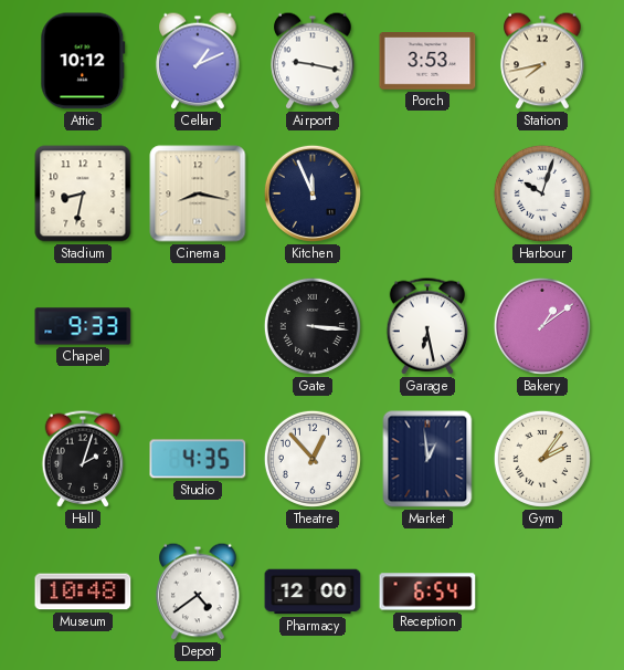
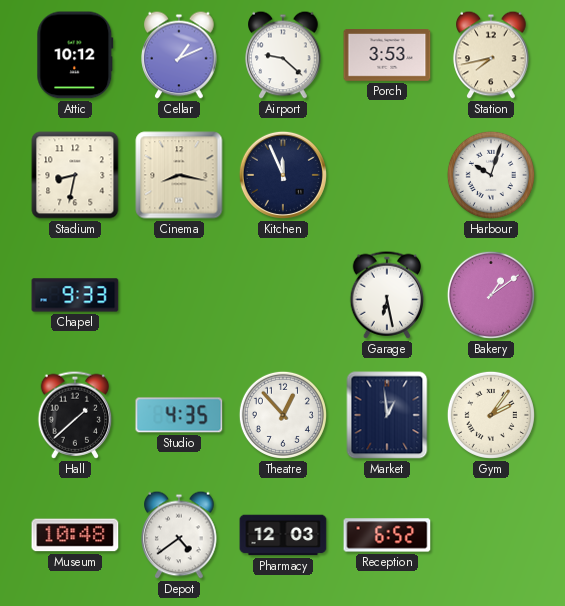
Airport: 9:17 -> 9:22
Gate: 3:16 -> none
Hall: 2:03 -> 1:38
Pharmacy: 12:00 -> 12:03
Reception: 6:54 -> 6:52
